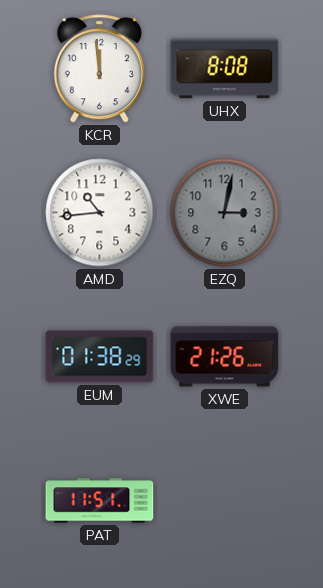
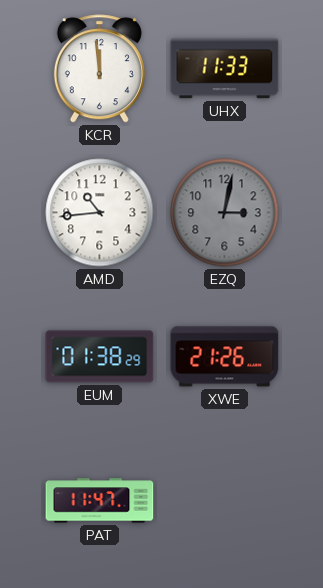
UHX: 8:08 -> 11:33
PAT: 11:51 -> 11:47
